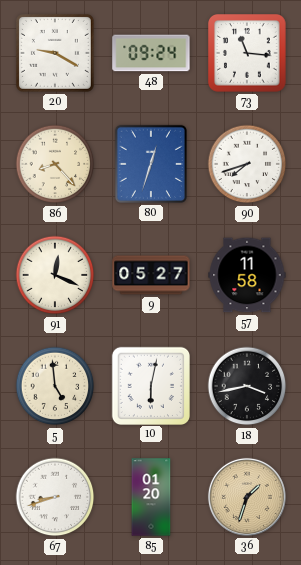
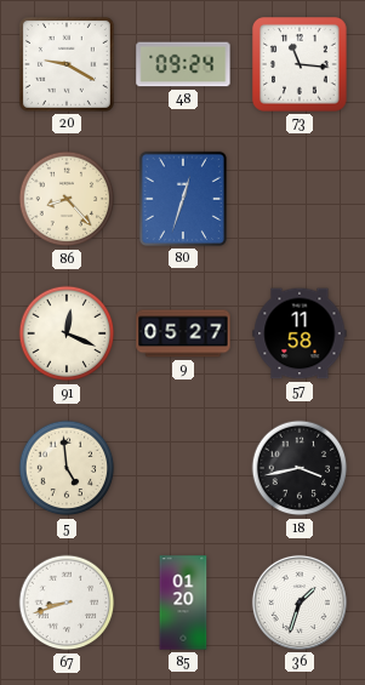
90: 7:42 -> none
10: 6:02 -> none
36 dial: champagne -> white
